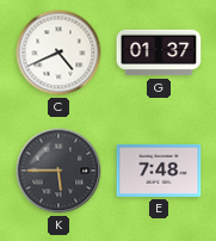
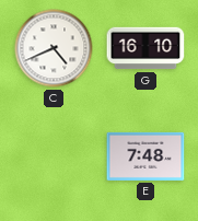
G: 01:37 -> 16:10
K: 5:45 -> none
